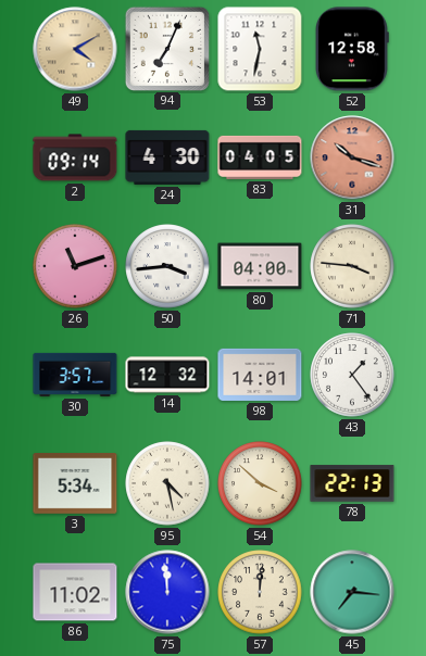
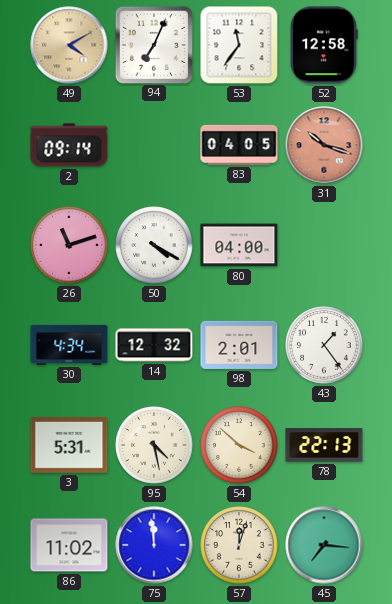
53: 11:32 -> 11:36
24: 4:30 -> none
50: 3:44 -> 4:20
71: 3:46 -> none
30: 3:57 -> 4:34
98: 14:01 -> 2:01
3: 5:34 -> 5:31
57: 12:01 -> 12:03
